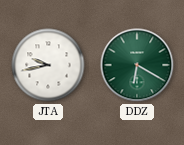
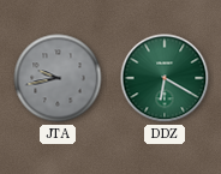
JTA dial: white -> grey
